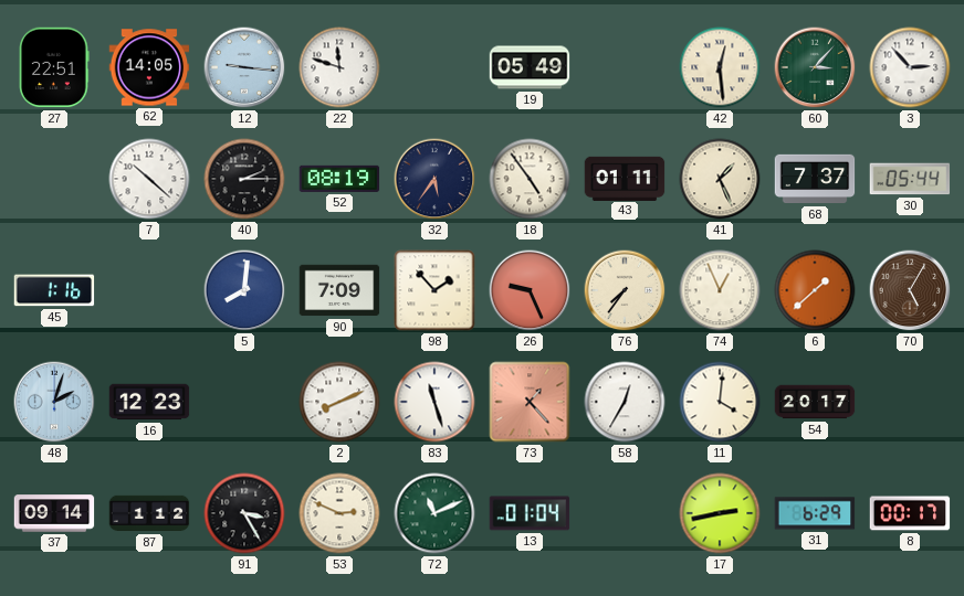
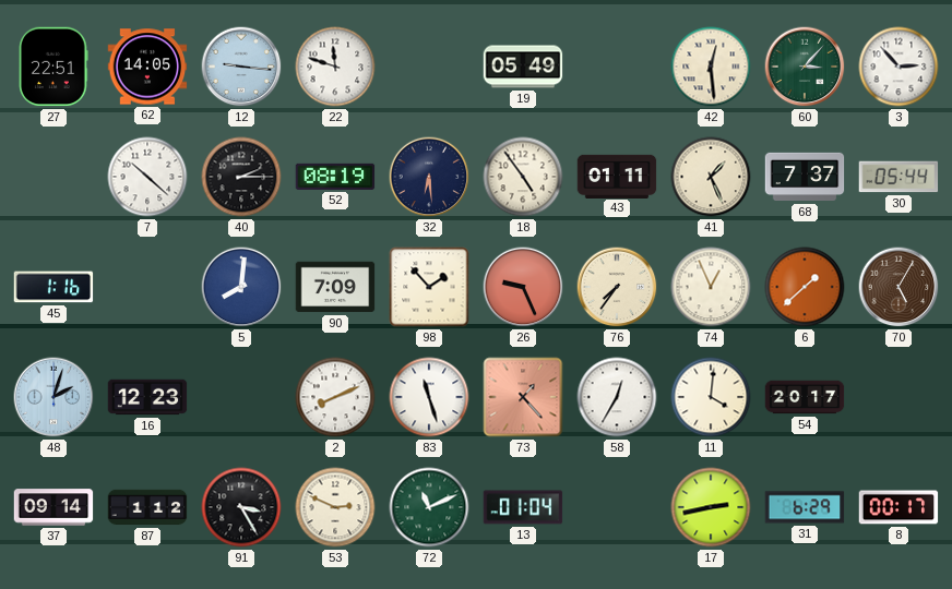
32: 5:36 -> 6:29
